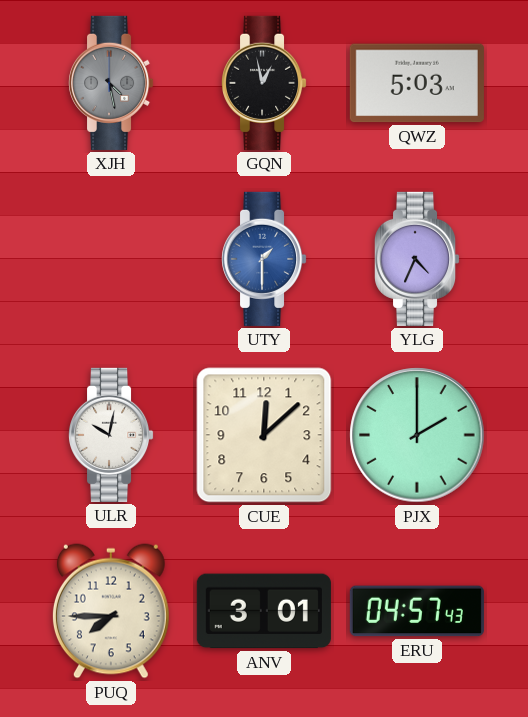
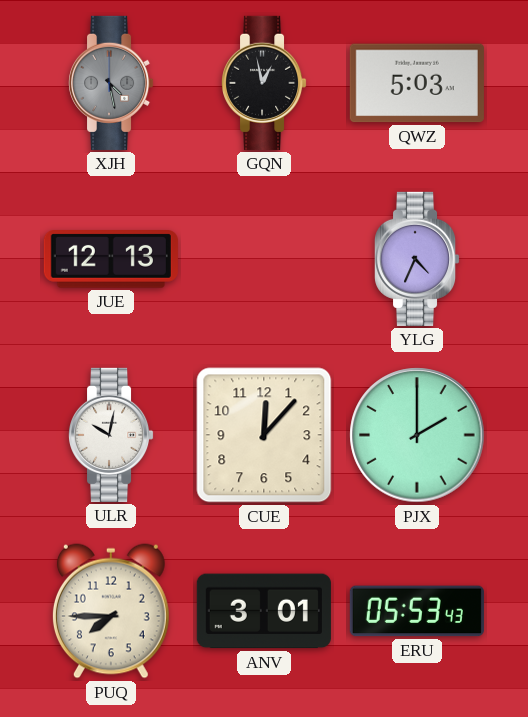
JUE: none -> 12:13
UTY: 1:30 -> none
CUE: 12:08 -> 12:07
ERU: 04:57 -> 05:53
